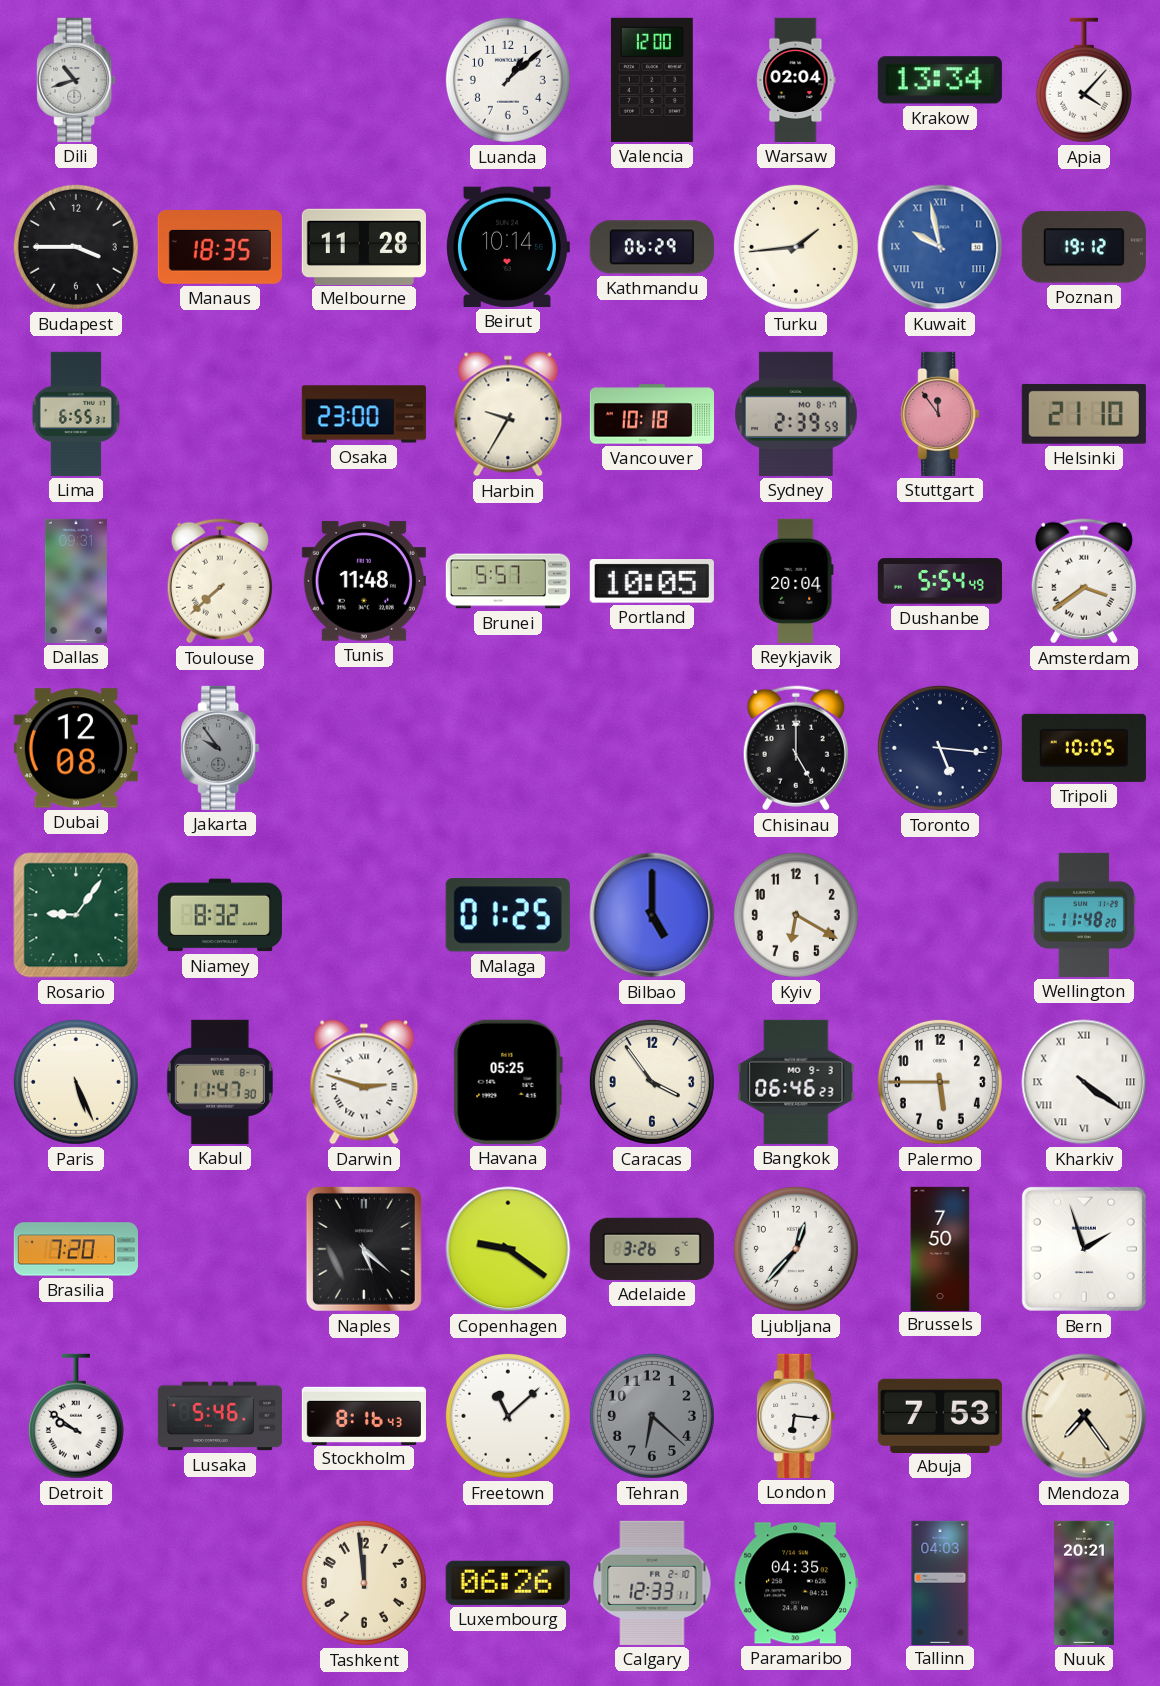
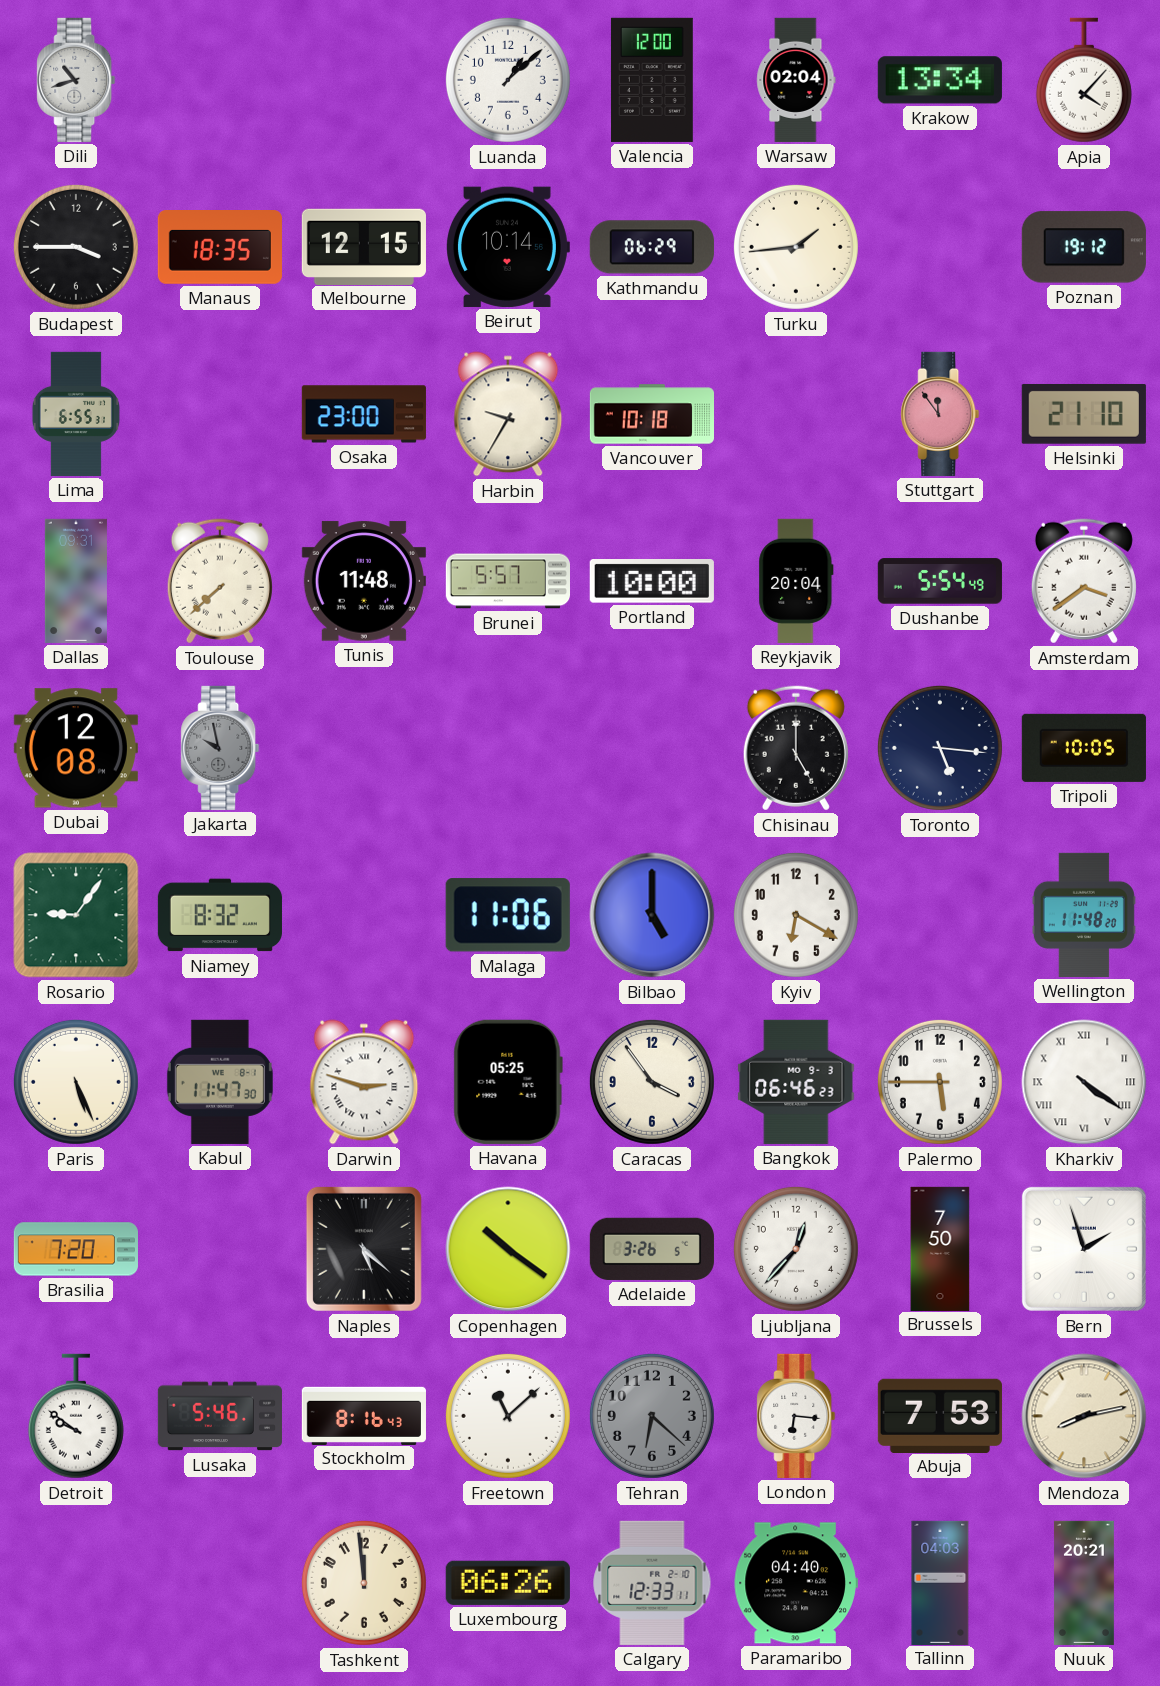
Melbourne: 11:28 -> 12:15
Kuwait: 9:58 -> none
Sydney: 2:39 -> none
Portland: 10:05 -> 10:00
Jakarta: 9:54 -> 9:58
Malaga: 01:25 -> 11:06
Copenhagen: 9:21 -> 10:21
Mendoza: 7:24 -> 8:13
Paramaribo: 04:35 -> 04:40
